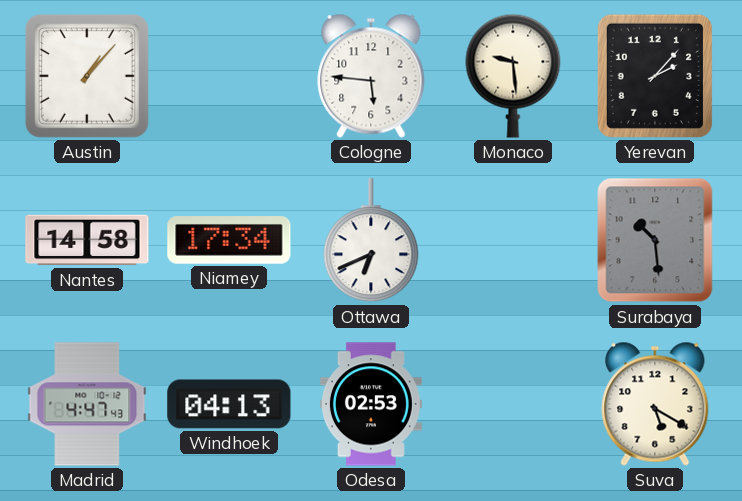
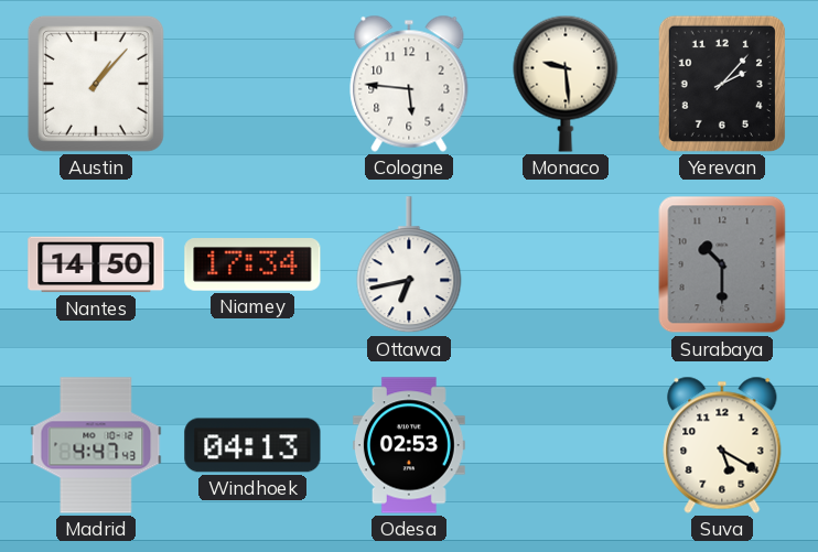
Nantes: 14:58 -> 14:50
Ottawa: 6:41 -> 6:43
Surabaya: 10:29 -> 10:30
